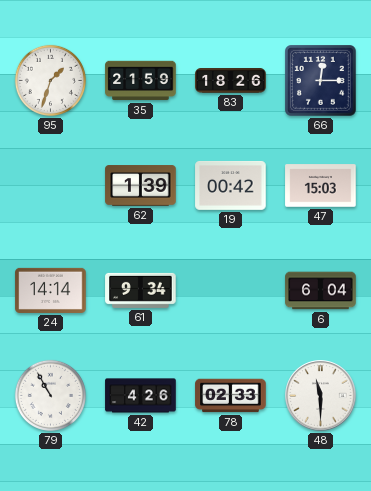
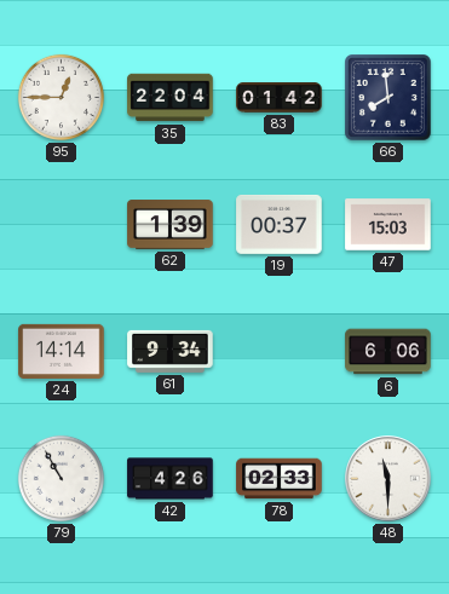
95: 1:33 -> 12:45
35: 21:59 -> 22:04
83: 18:26 -> 01:42
66: 12:15 -> 7:59
19: 00:42 -> 00:37
6: 6:04 -> 6:06
